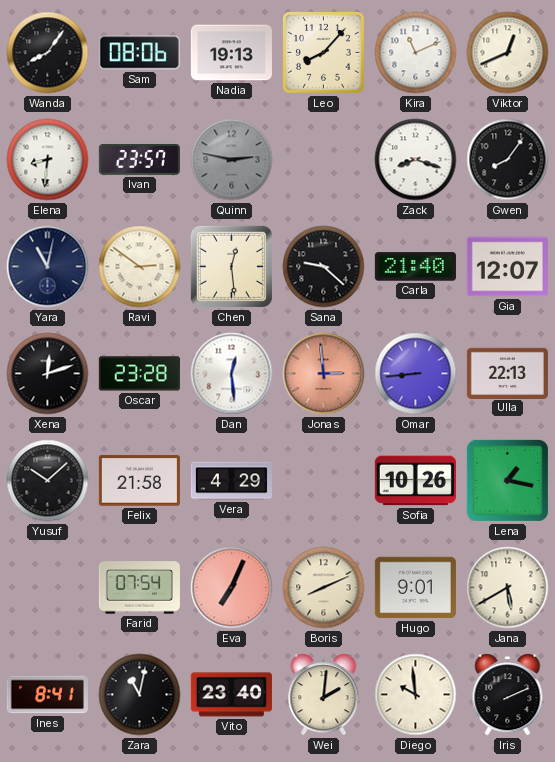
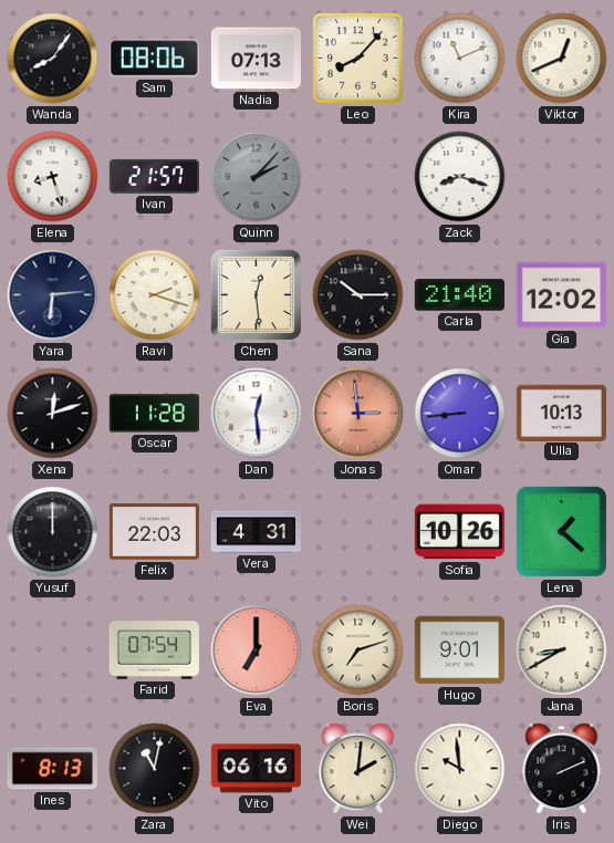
Nadia: 19:13 -> 07:13
Elena: 8:31 -> 8:27
Ivan: 23:57 -> 21:57
Quinn: 2:47 -> 2:07
Gwen: 8:06 -> none
Yara: 11:02 -> 6:14
Ravi: 2:51 -> 2:18
Sana: 9:22 -> 10:15
Gia: 12:07 -> 12:02
Oscar: 23:28 -> 11:28
Ulla: 22:13 -> 10:13
Yusuf: 10:08 -> 12:00
Felix: 21:58 -> 22:03
Vera: 4:29 -> 4:31
Lena: 1:17 -> 1:22
Eva: 7:04 -> 7:00
Boris: 8:11 -> 7:12
Jana: 5:40 -> 8:40
Ines: 8:41 -> 8:13
Vito: 23:40 -> 06:16
